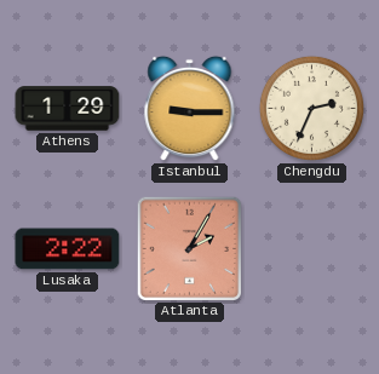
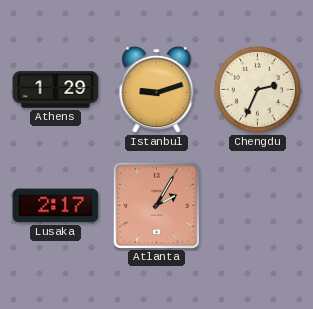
Istanbul: 9:15 -> 9:12
Lusaka: 2:22 -> 2:17
